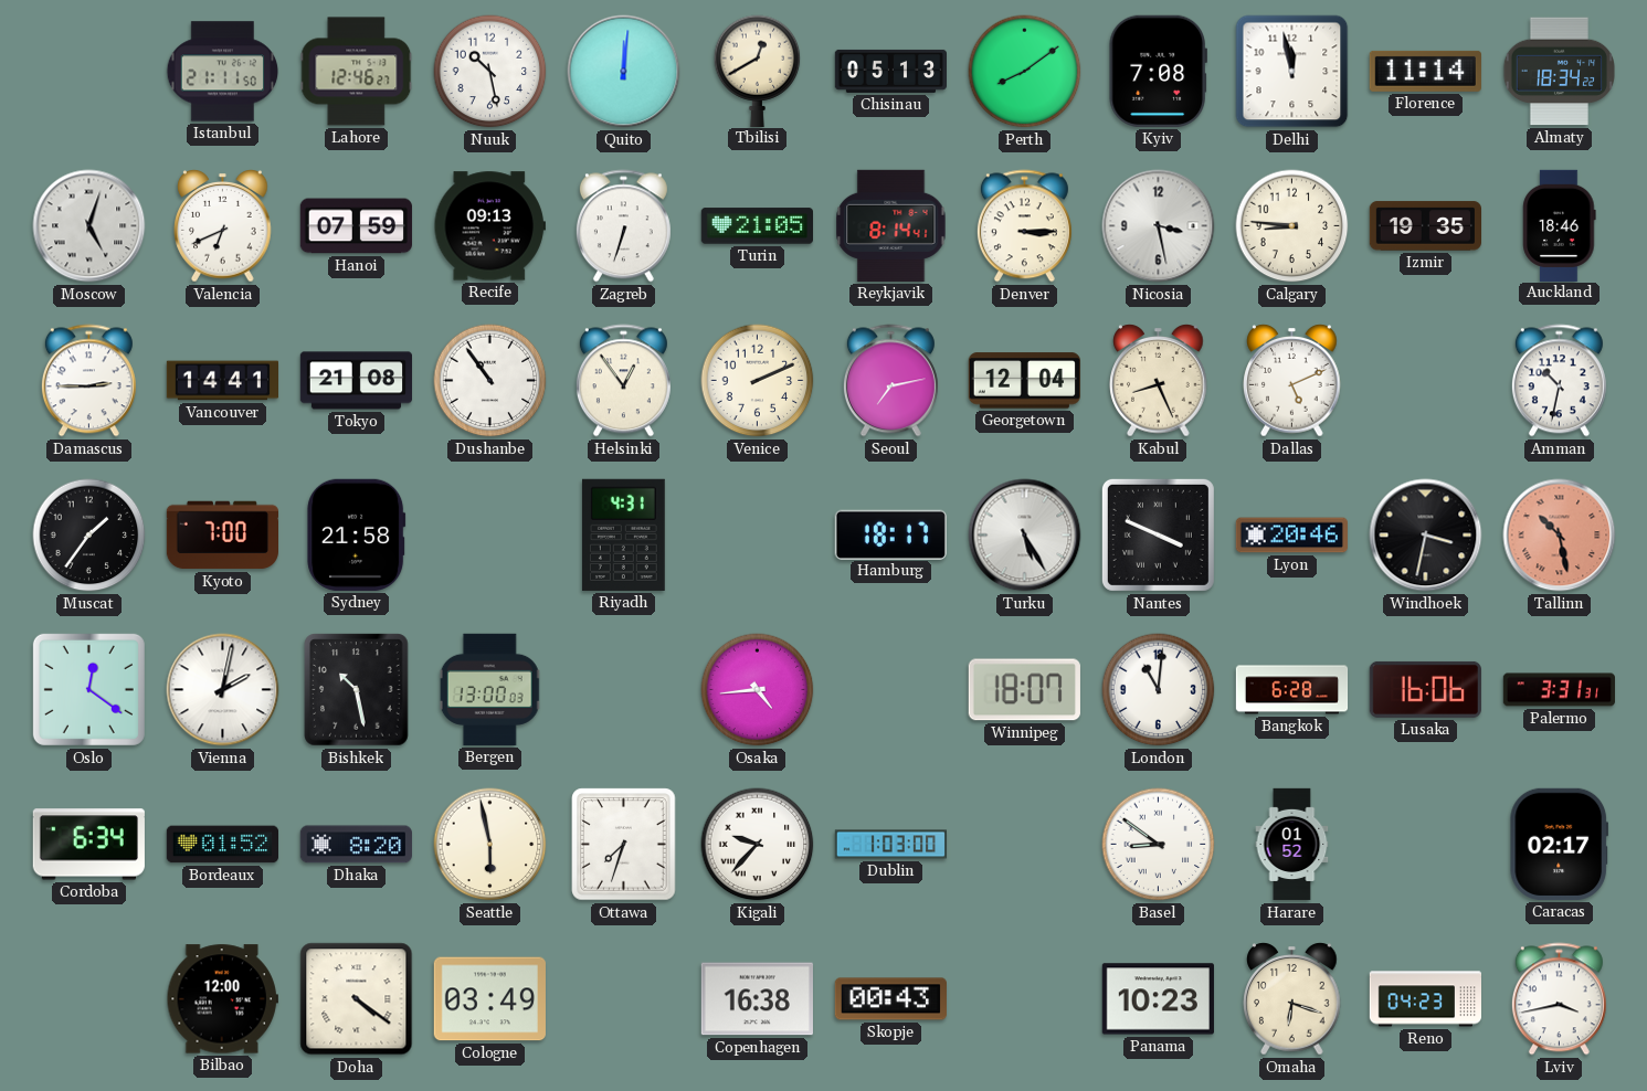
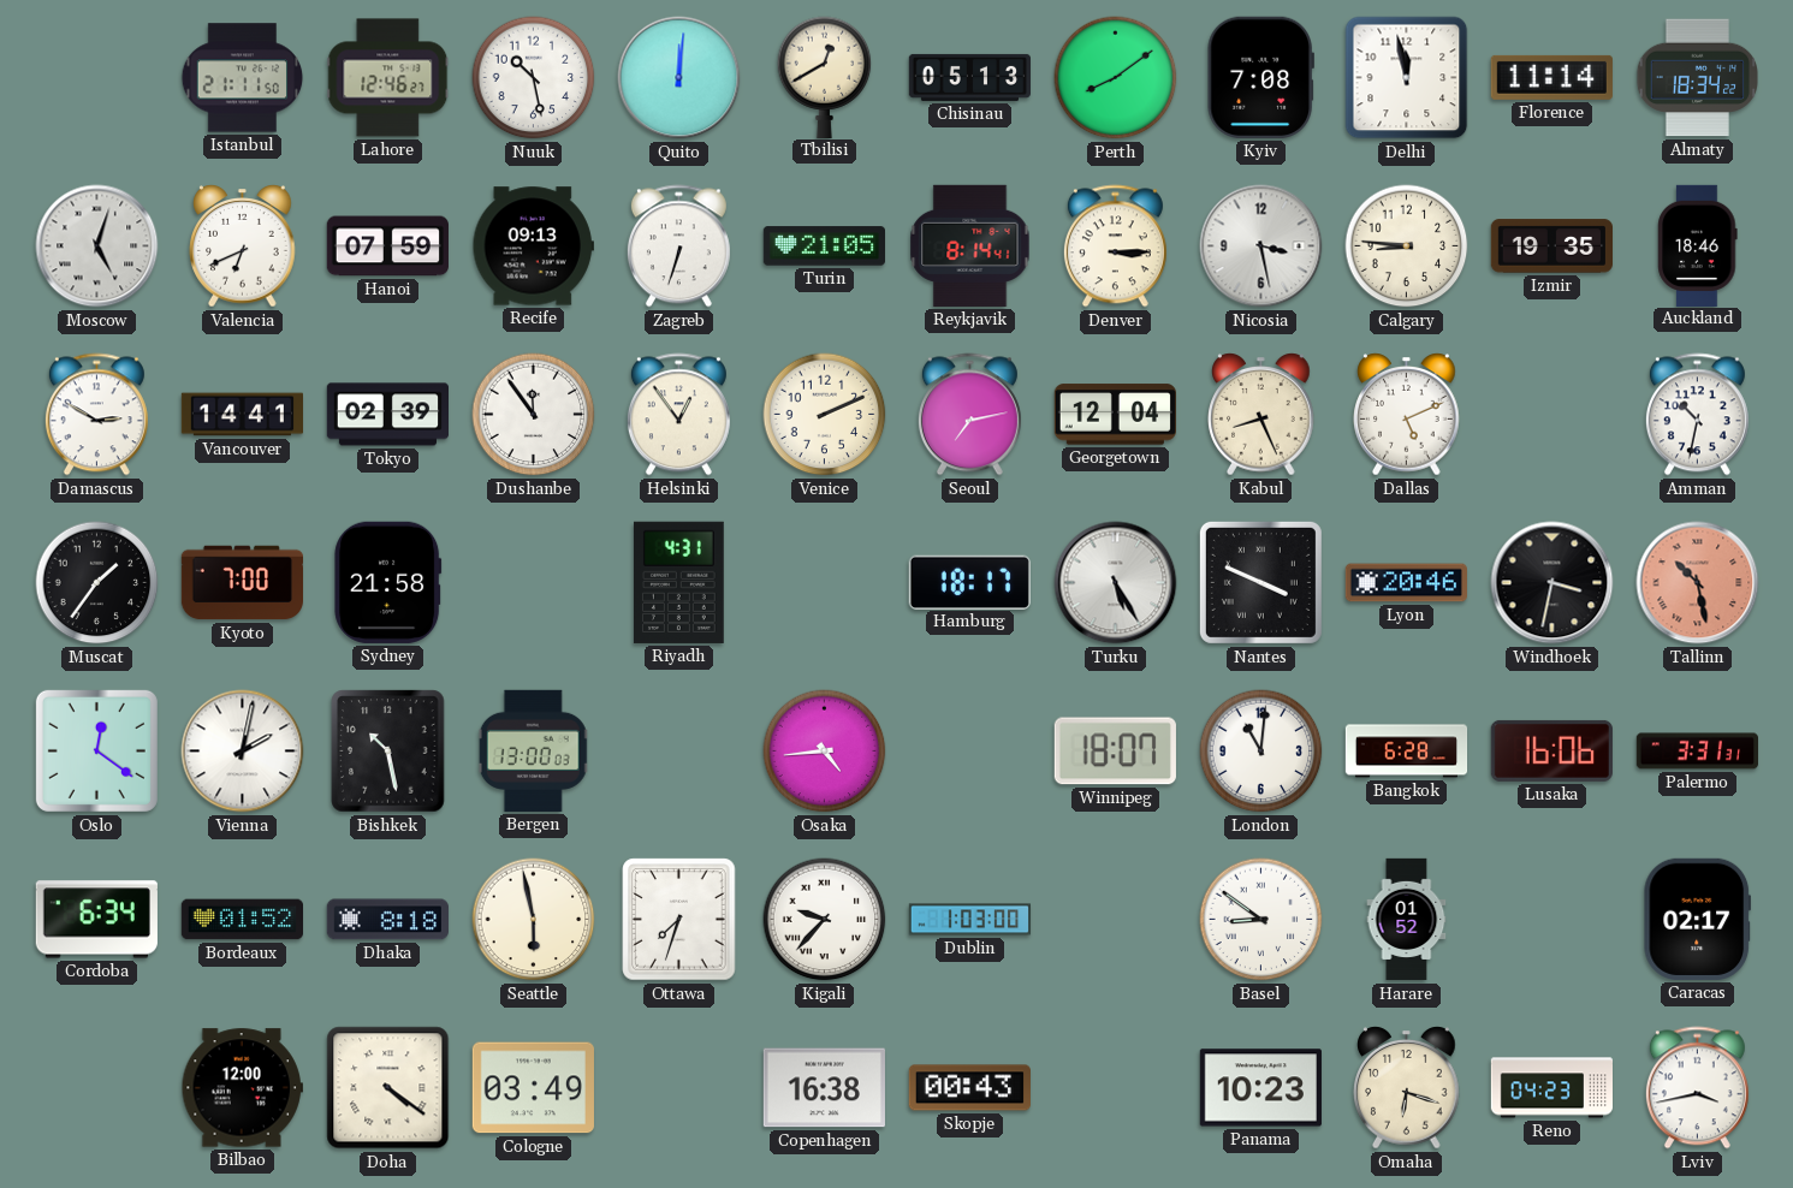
Damascus: 2:45 -> 2:50
Tokyo: 21:08 -> 02:39
Dushanbe: 10:54 -> 11:54
Dhaka: 8:20 -> 8:18
